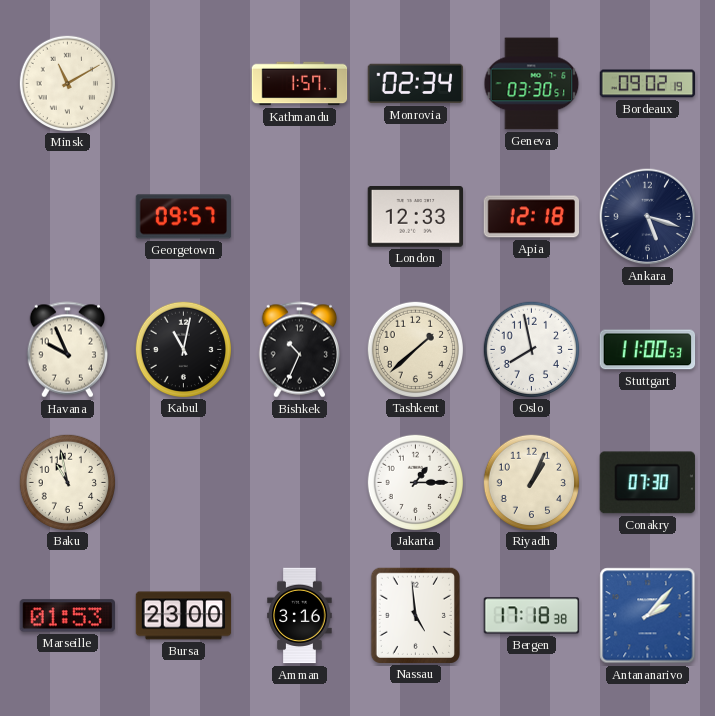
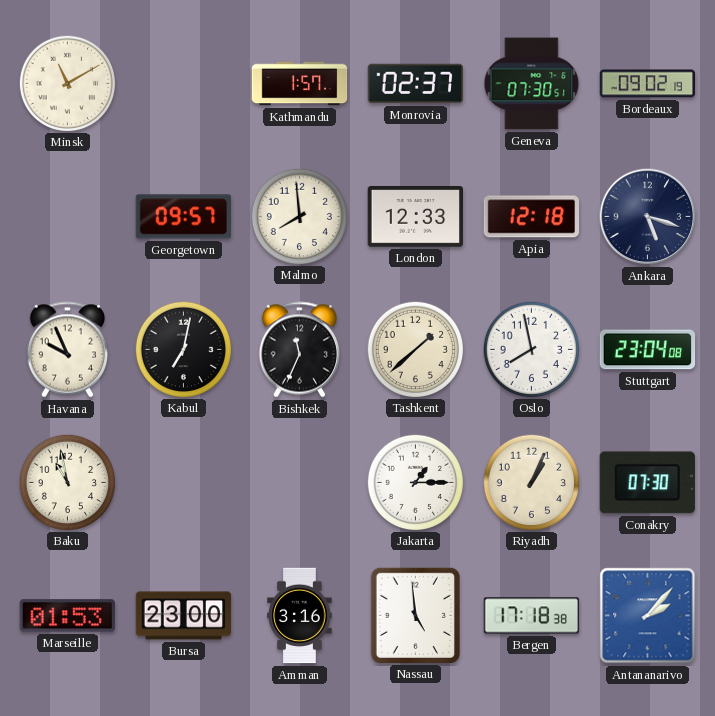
Monrovia: 02:34 -> 02:37
Geneva: 03:30 -> 07:30
Malmo: none -> 7:59
Kabul: 11:02 -> 7:02
Bishkek: 10:34 -> 11:34
Stuttgart: 11:00 -> 23:04
